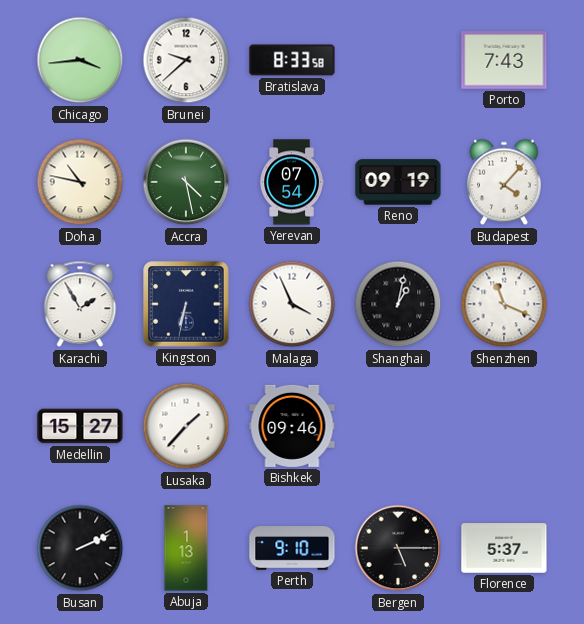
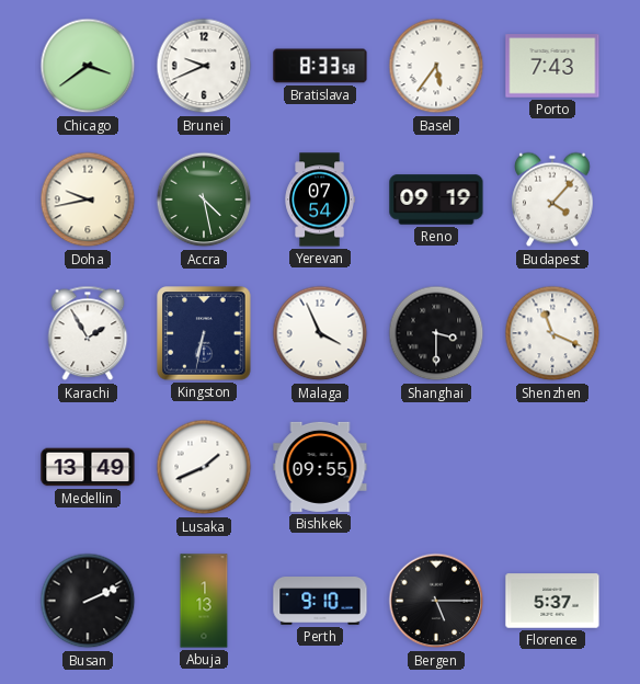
Chicago: 3:44 -> 3:39
Brunei: 9:38 -> 9:41
Basel: none -> 5:36
Doha: 10:47 -> 9:43
Shanghai: 1:02 -> 3:30
Medellin: 15:27 -> 13:49
Lusaka: 1:37 -> 1:41
Bishkek: 09:46 -> 09:55
